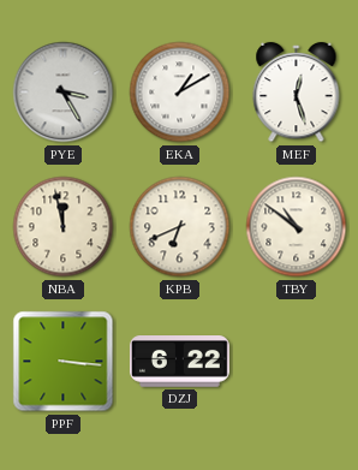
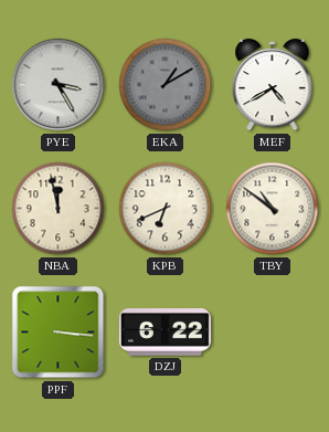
EKA dial: white -> grey
MEF: 12:27 -> 4:40
